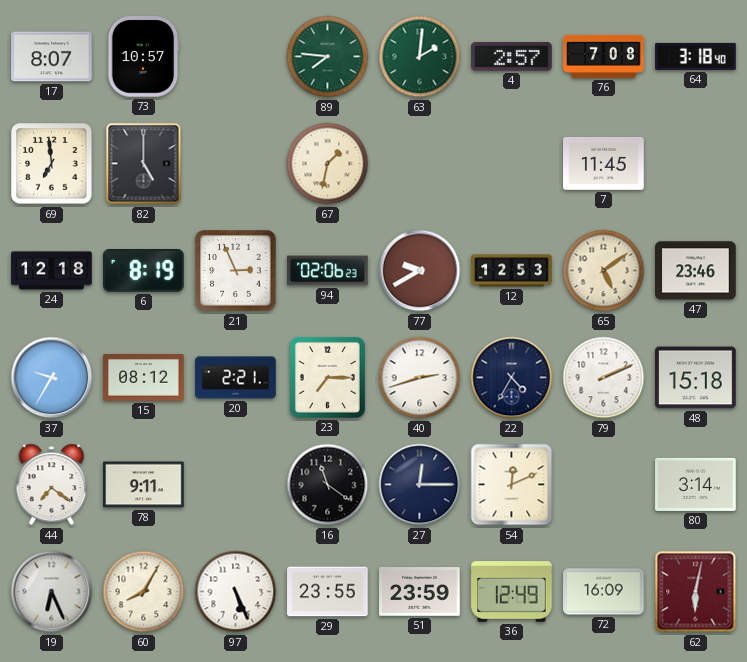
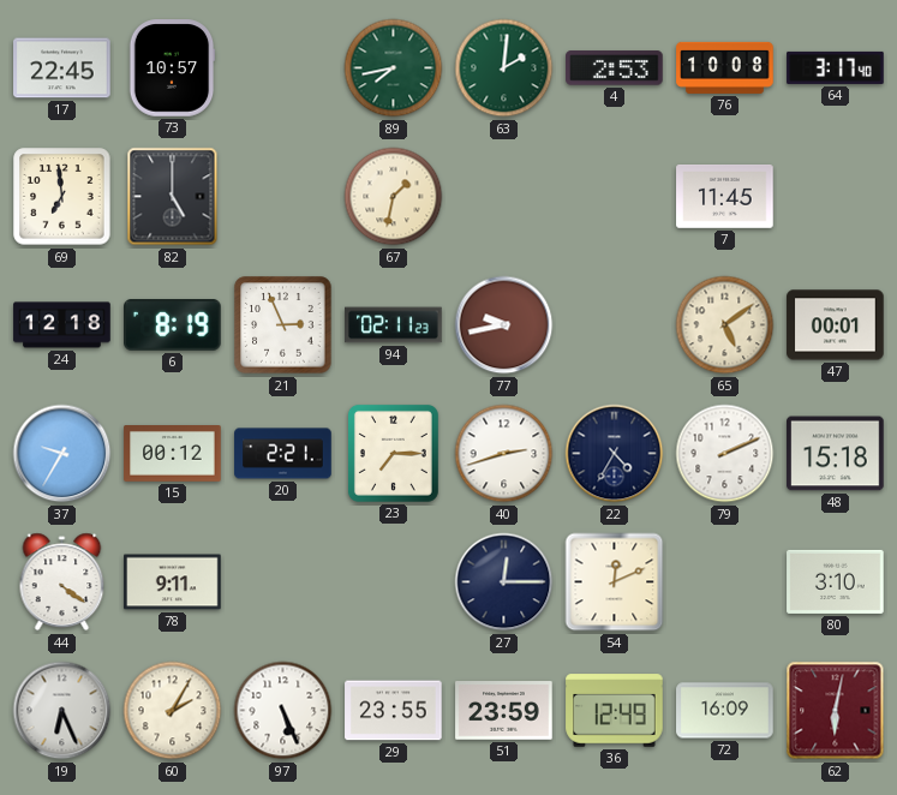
17: 8:07 -> 22:45
89: 7:46 -> 7:43
4: 2:57 -> 2:53
76: 7:08 -> 10:08
64: 3:18 -> 3:17
94: 02:06 -> 02:11
77: 9:40 -> 9:43
12: 12:53 -> none
47: 23:46 -> 00:01
15: 08:12 -> 00:12
44: 7:21 -> 4:21
16: 11:21 -> none
80: 3:14 -> 3:10
60: 8:05 -> 2:05
